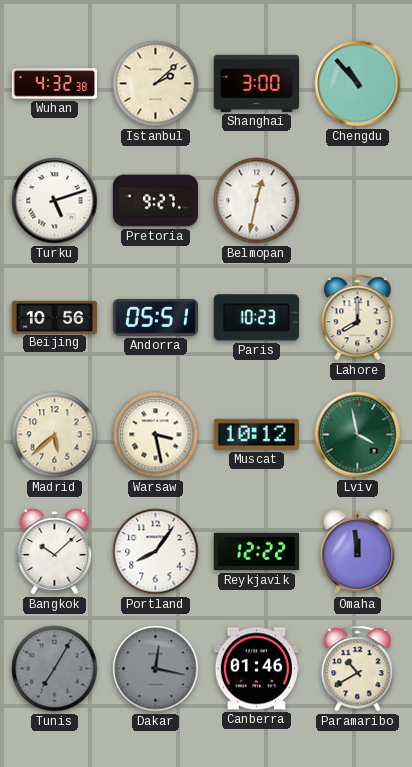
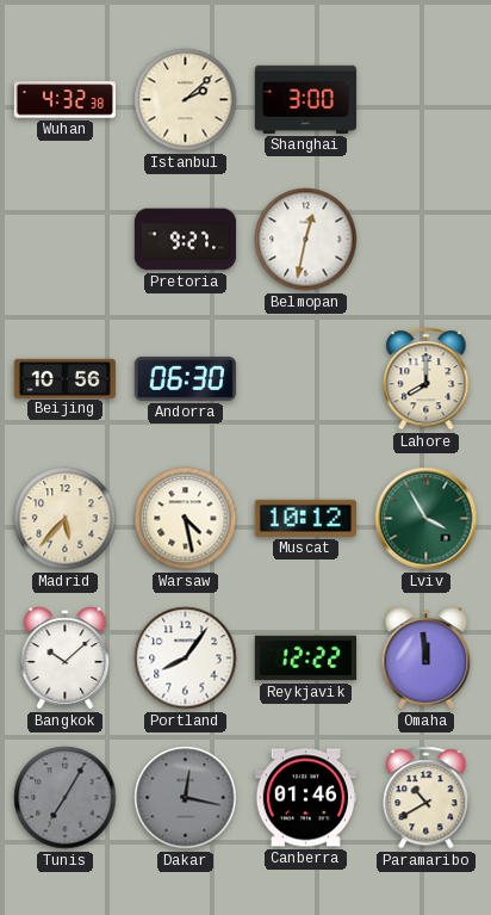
Chengdu: 10:53 -> none
Turku: 5:12 -> none
Andorra: 05:51 -> 06:30
Paris: 10:23 -> none
Madrid: 5:38 -> 5:37
Warsaw: 3:28 -> 4:28
Lviv: 3:58 -> 3:55
